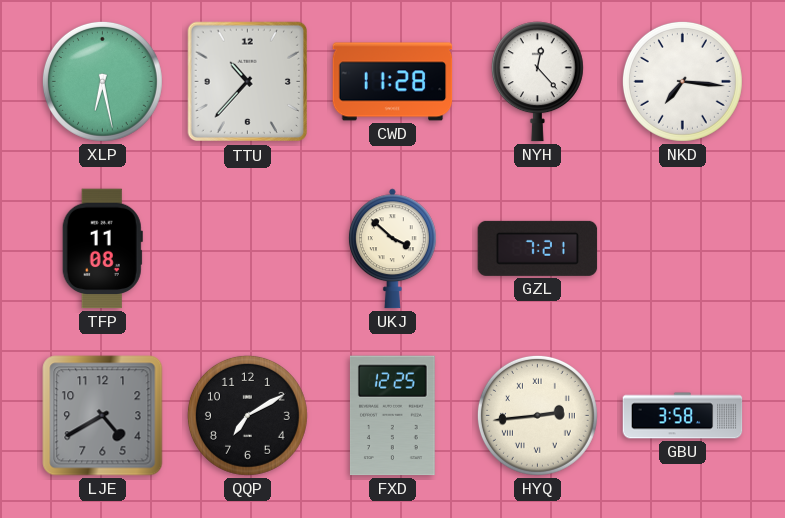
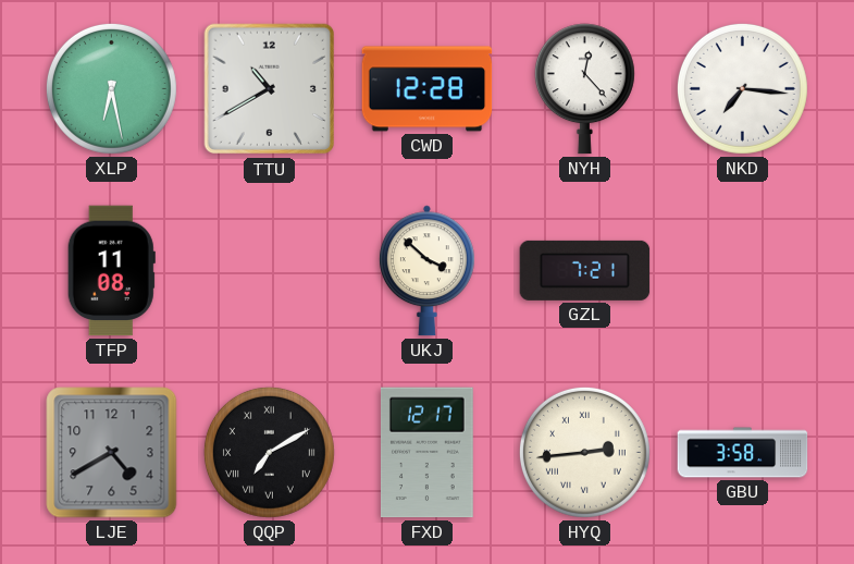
TTU: 10:37 -> 10:40
CWD: 11:28 -> 12:28
QQP numerals: Arabic -> Roman
FXD: 12:25 -> 12:17
